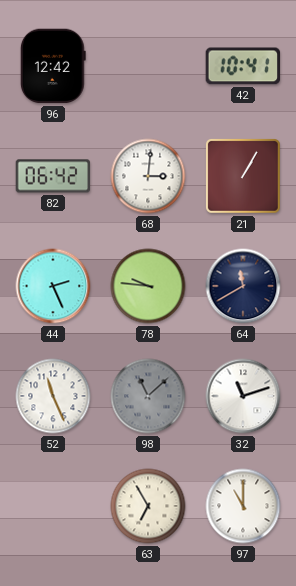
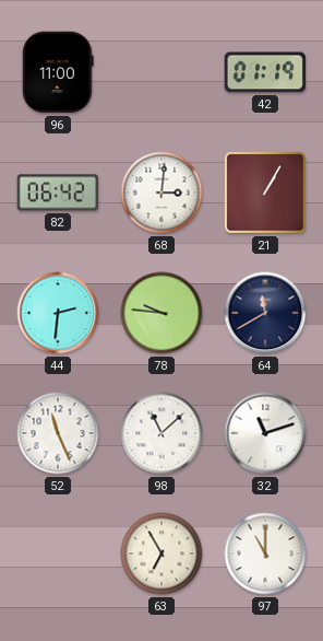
96: 12:42 -> 11:00
42: 10:41 -> 01:19
44: 2:26 -> 2:31
98 dial: grey -> white
